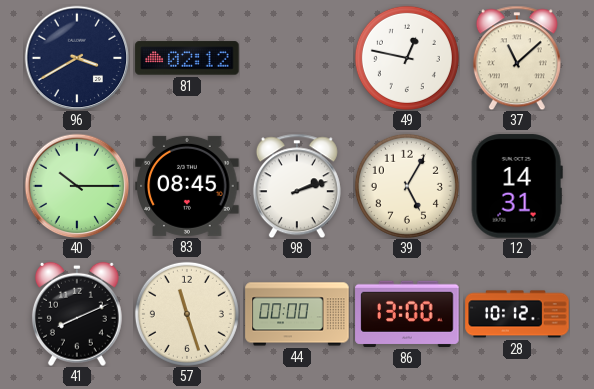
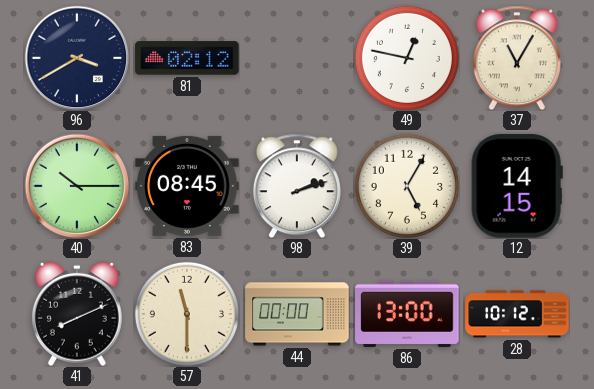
37: 11:08 -> 11:05
12: 14:31 -> 14:15
57: 11:27 -> 11:30
